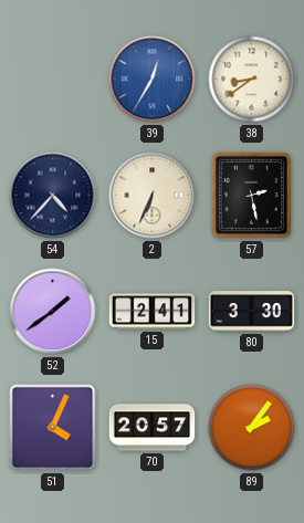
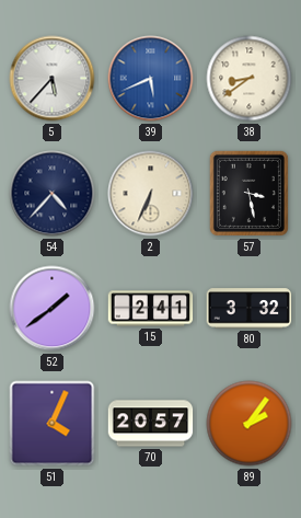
5: none -> 5:37
39: 12:35 -> 5:41
57: 2:28 -> 3:28
80: 3:30 -> 3:32
